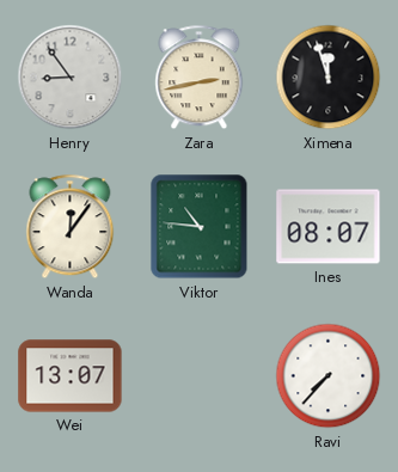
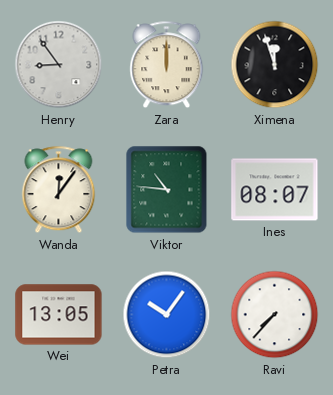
Zara: 2:43 -> 12:00
Wei: 13:07 -> 13:05
Petra: none -> 10:06
